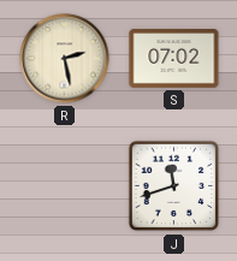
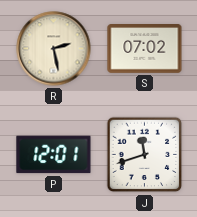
P: none -> 12:01
